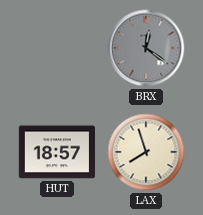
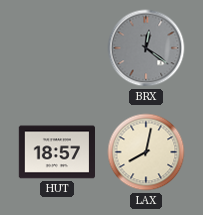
LAX: 7:57 -> 8:02
